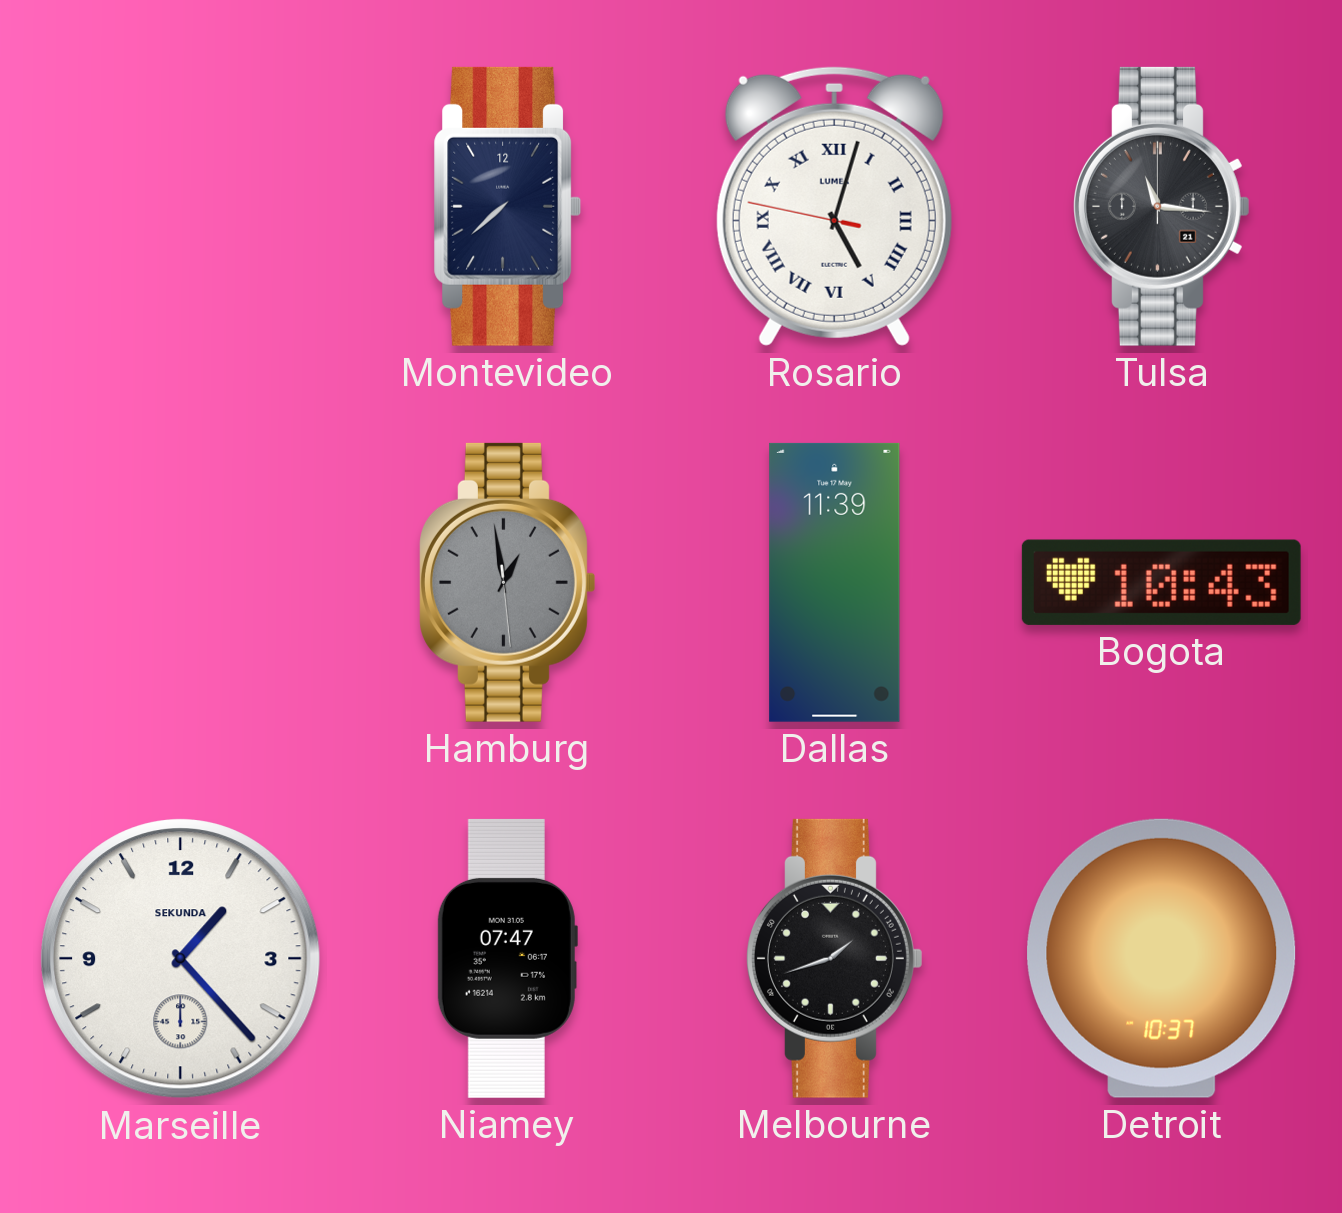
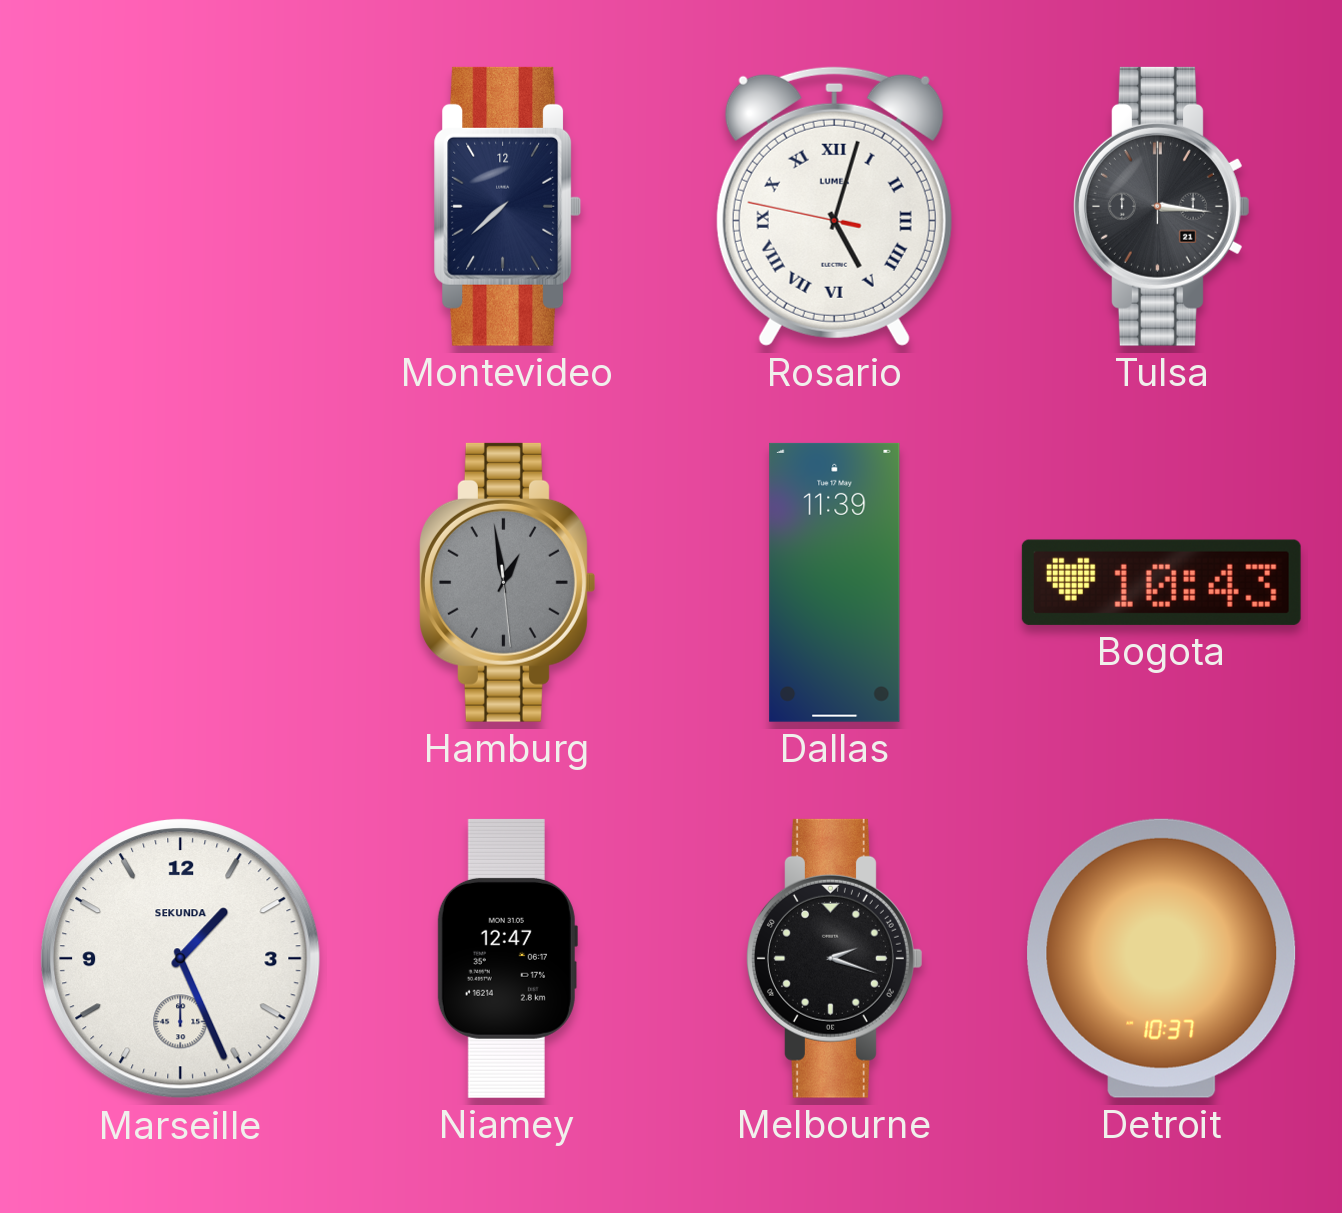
Tulsa: 11:16 -> 3:16
Marseille: 1:23 -> 1:26
Niamey: 07:47 -> 12:47
Melbourne: 1:42 -> 2:18
